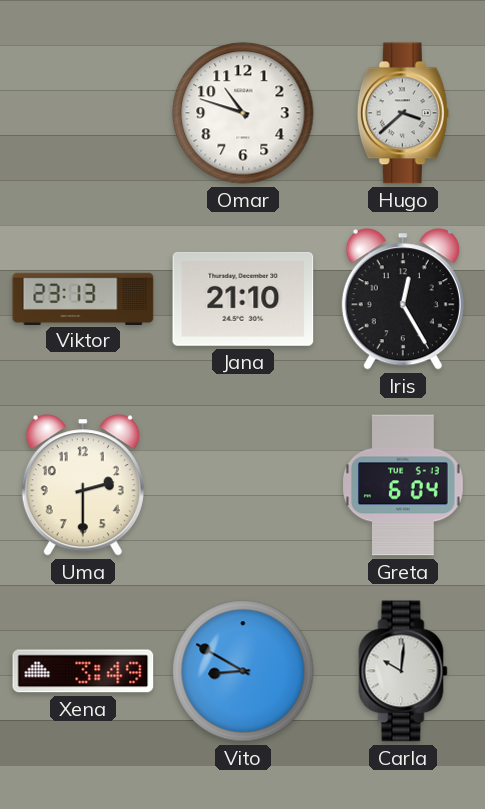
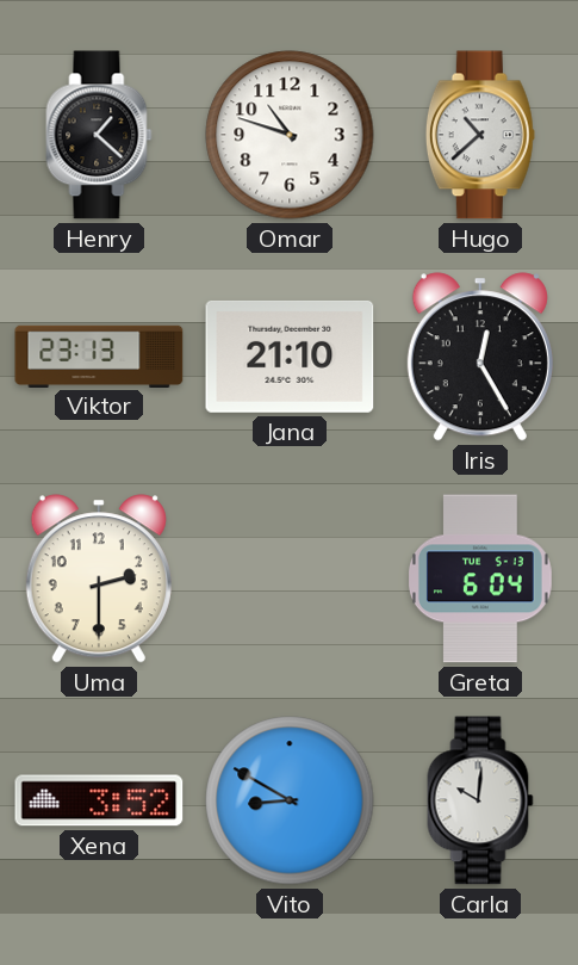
Henry: none -> 1:22
Hugo: 3:38 -> 10:38
Xena: 3:49 -> 3:52
